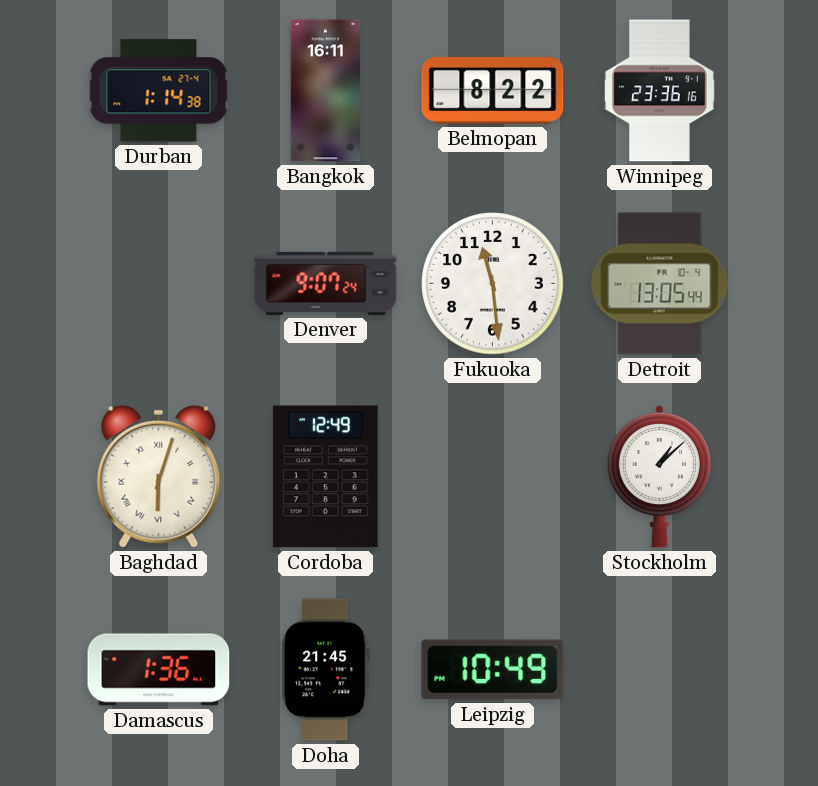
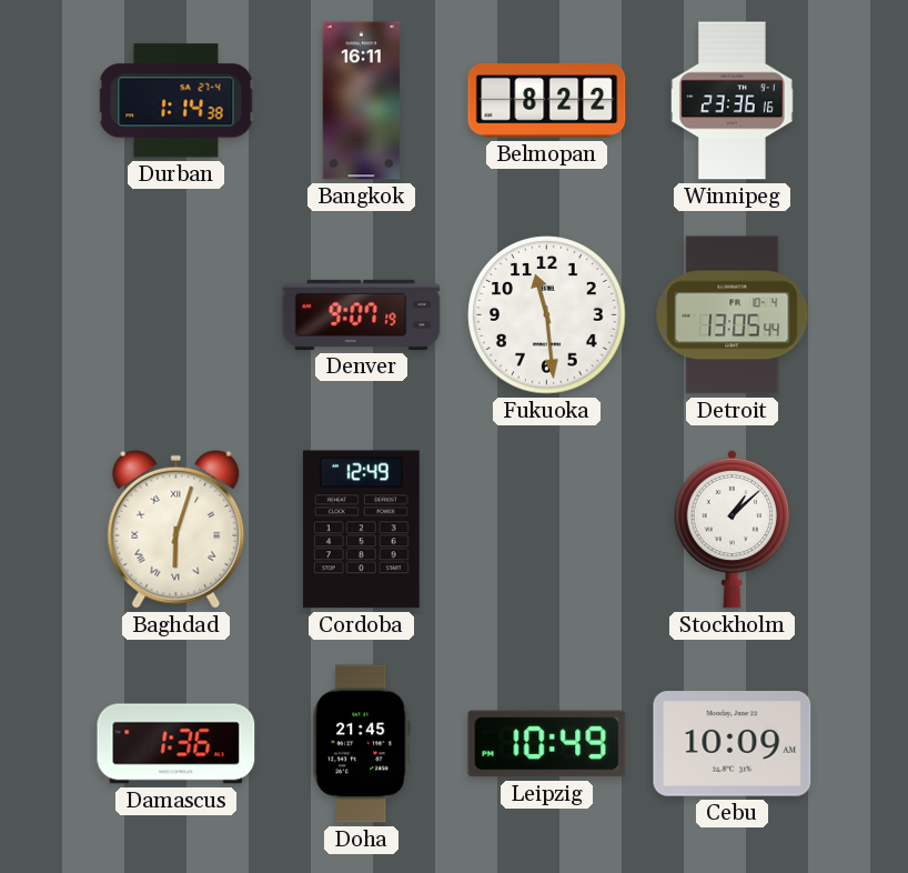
Denver: 9:07:24 -> 9:07:19
Cebu: none -> 10:09
